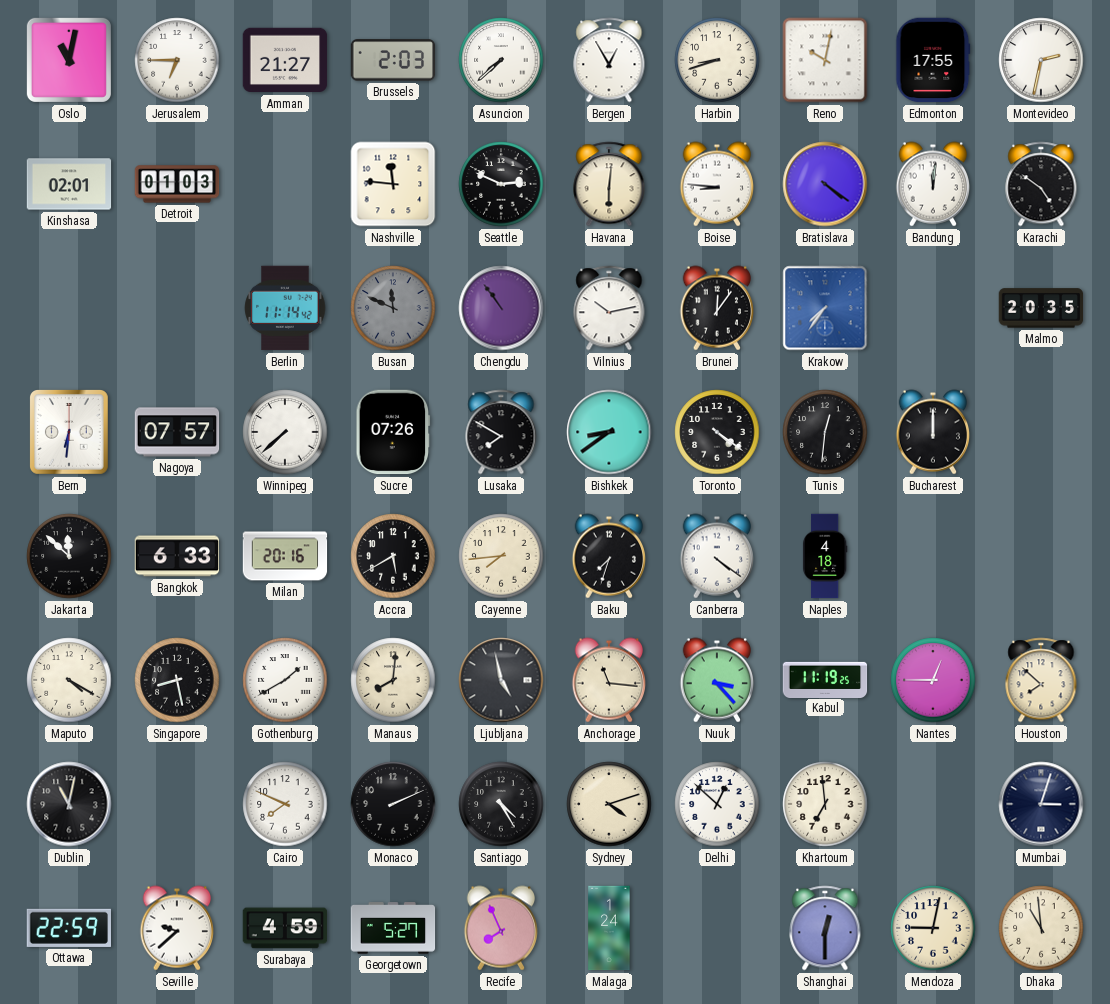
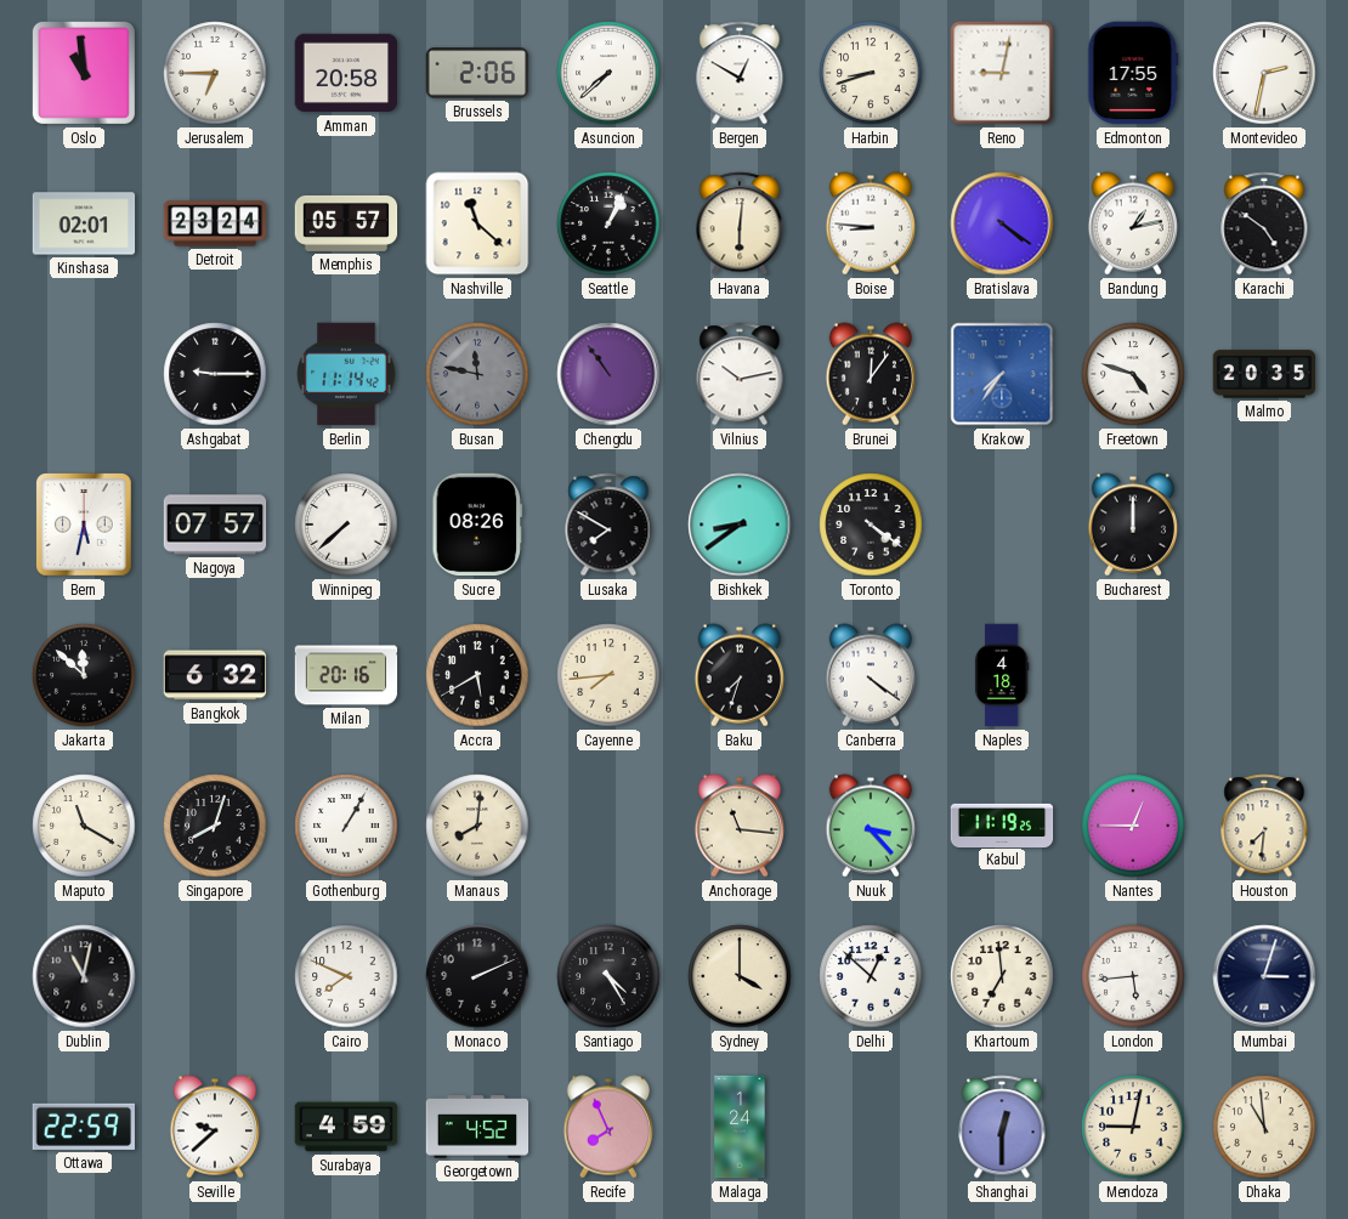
Oslo: 11:02 -> 10:59
Amman: 21:27 -> 20:58
Brussels: 2:03 -> 2:06
Bergen: 12:55 -> 12:50
Reno: 10:02 -> 9:02
Detroit: 01:03 -> 23:24
Memphis: none -> 05:57
Nashville: 11:46 -> 11:22
Seattle: 2:49 -> 1:04
Bandung: 12:01 -> 1:13
Ashgabat: none -> 9:15
Busan: 11:49 -> 11:47
Freetown: none -> 4:48
Bern: 6:31 -> 5:32
Sucre: 07:26 -> 08:26
Tunis: 12:31 -> none
Bangkok: 6:33 -> 6:32
Maputo: 4:20 -> 11:20
Singapore: 8:28 -> 8:03
Gothenburg: 1:40 -> 1:05
Ljubljana: 4:58 -> none
Houston: 7:52 -> 7:31
Sydney: 4:12 -> 4:00
London: none -> 5:44
Georgetown: 5:27 -> 4:52
